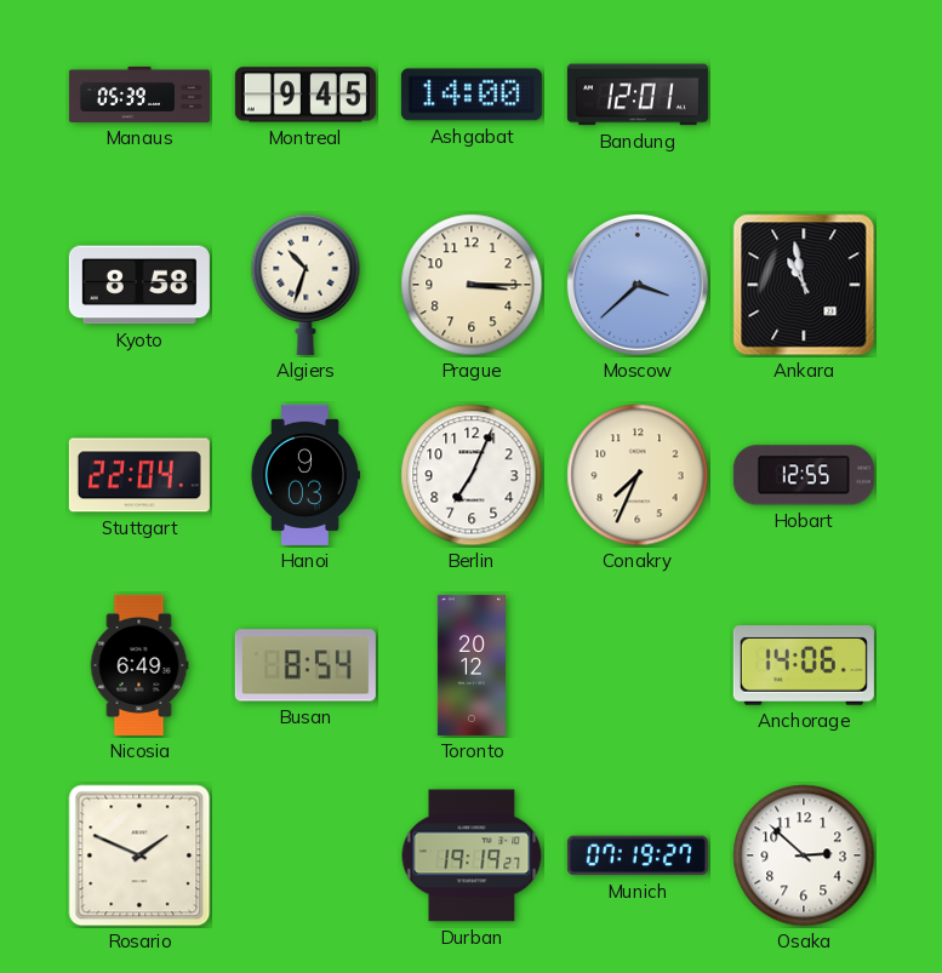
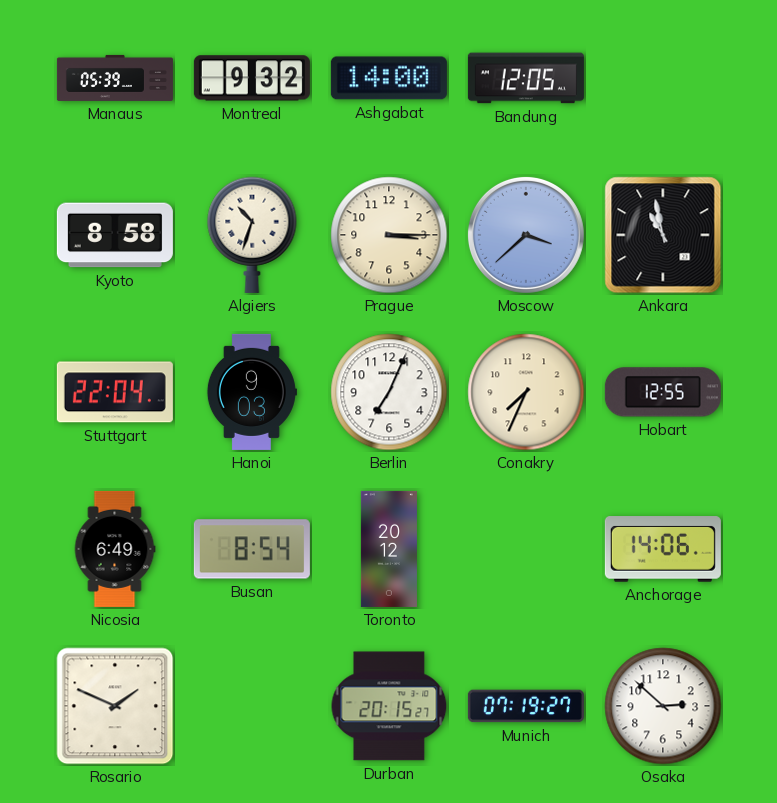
Montreal: 9:45 -> 9:32
Bandung: 12:01 -> 12:05
Durban: 19:19 -> 20:15
